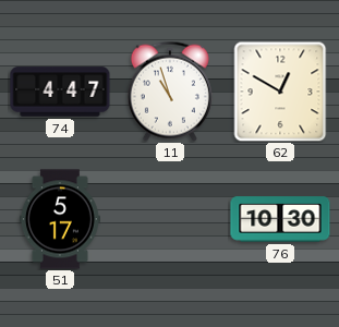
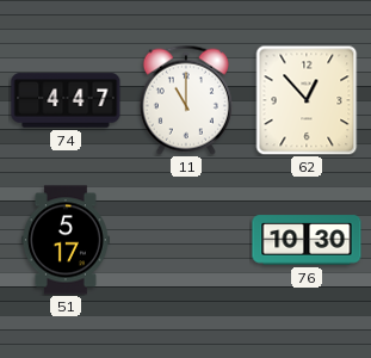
11: 10:57 -> 11:00
62: 12:50 -> 12:53
